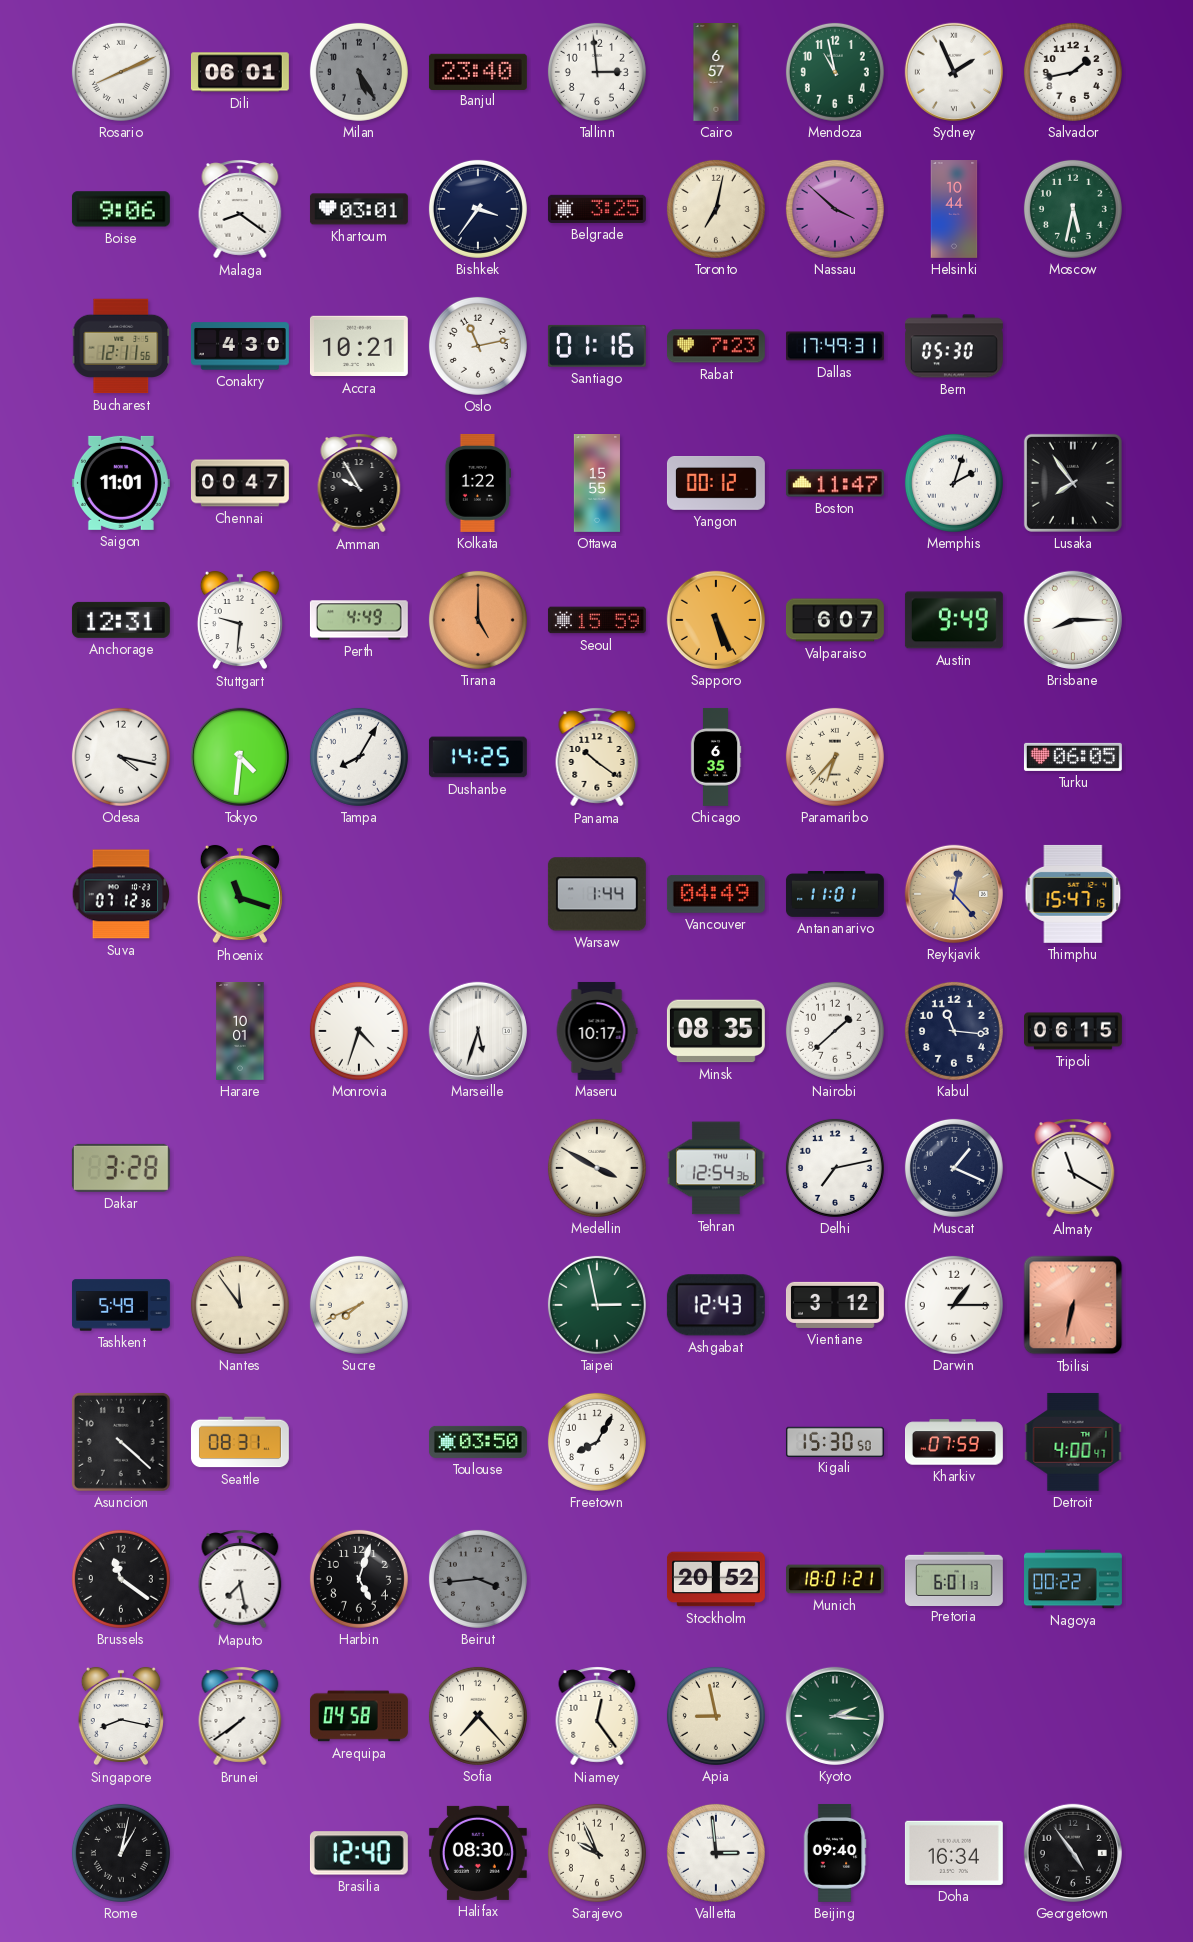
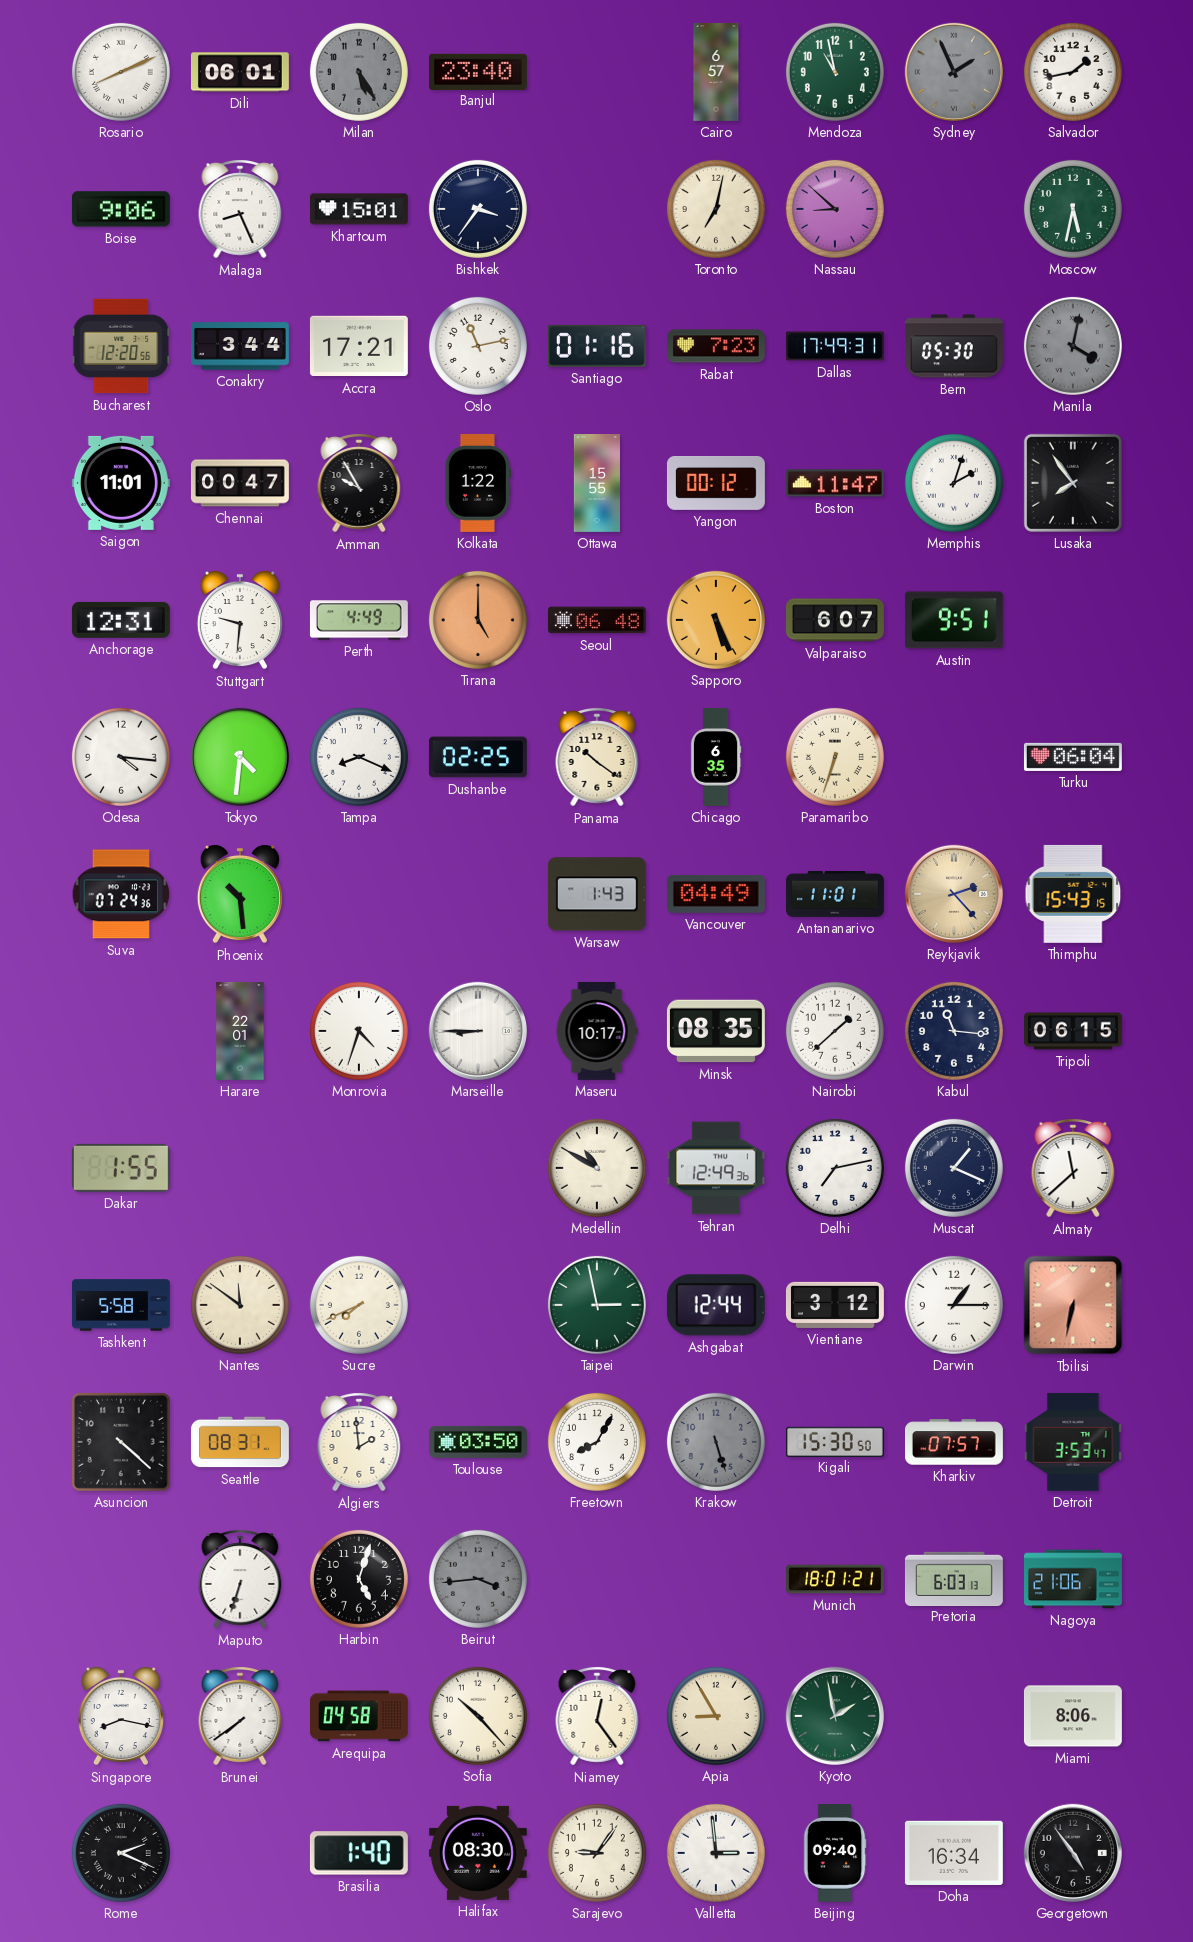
Tallinn: 2:59 -> none
Sydney dial: white -> grey
Malaga: 8:21 -> 8:26
Khartoum: 03:01 -> 15:01
Belgrade: 3:25 -> none
Nassau: 3:52 -> 8:52
Helsinki: 10:44 -> none
Bucharest: 12:11 -> 12:20
Conakry: 4:30 -> 3:44
Accra: 10:21 -> 17:21
Manila: none -> 4:02
Seoul: 15:59 -> 06:48
Austin: 9:49 -> 9:51
Brisbane: 8:15 -> none
Odesa: 4:17 -> 4:16
Tampa: 8:05 -> 8:19
Dushanbe: 14:25 -> 02:25
Paramaribo: 6:37 -> 6:33
Turku: 06:05 -> 06:04
Suva: 07:12 -> 07:24
Phoenix: 11:18 -> 10:29
Warsaw: 1:44 -> 1:43
Reykjavik: 12:23 -> 2:23
Thimphu: 15:47 -> 15:43
Harare: 10:01 -> 22:01
Marseille: 5:33 -> 8:45
Dakar: 3:28 -> 1:55
Medellin: 3:50 -> 10:50
Tehran: 12:54 -> 12:49
Almaty: 11:20 -> 11:38
Tashkent: 5:49 -> 5:58
Nantes: 11:54 -> 11:51
Ashgabat: 12:43 -> 12:44
Algiers: none -> 1:59
Krakow: none -> 5:27
Kharkiv: 07:59 -> 07:57
Detroit: 4:00 -> 3:53
Brussels: 11:21 -> none
Maputo: 7:28 -> 6:33
Stockholm: 20:52 -> none
Pretoria: 6:01 -> 6:03
Nagoya: 00:22 -> 21:06
Sofia: 7:23 -> 10:23
Apia: 8:58 -> 8:55
Kyoto: 2:16 -> 1:58
Miami: none -> 8:06
Rome: 1:02 -> 2:19
Brasilia: 12:40 -> 1:40
Sarajevo: 9:56 -> 9:06
